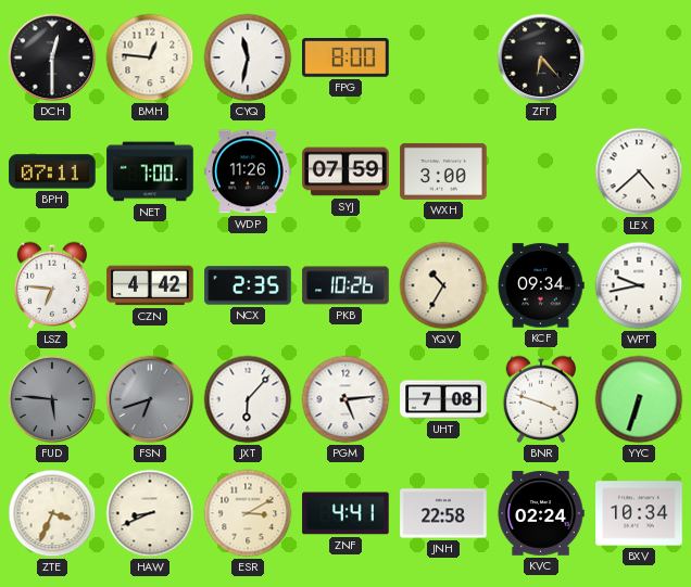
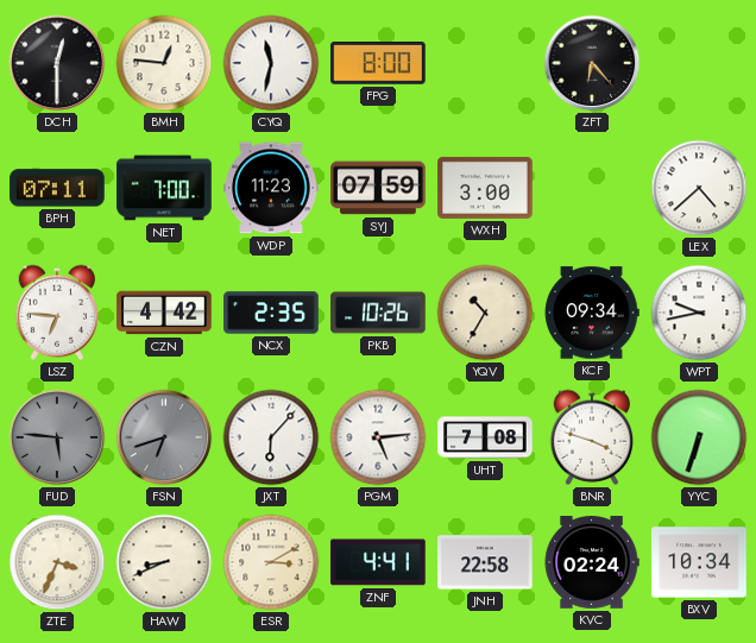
WDP: 11:26 -> 11:23
